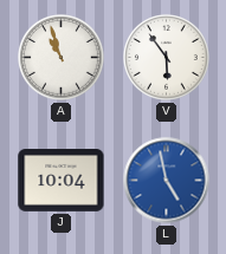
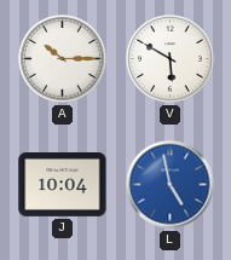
A: 10:57 -> 10:15
V: 5:54 -> 5:50
